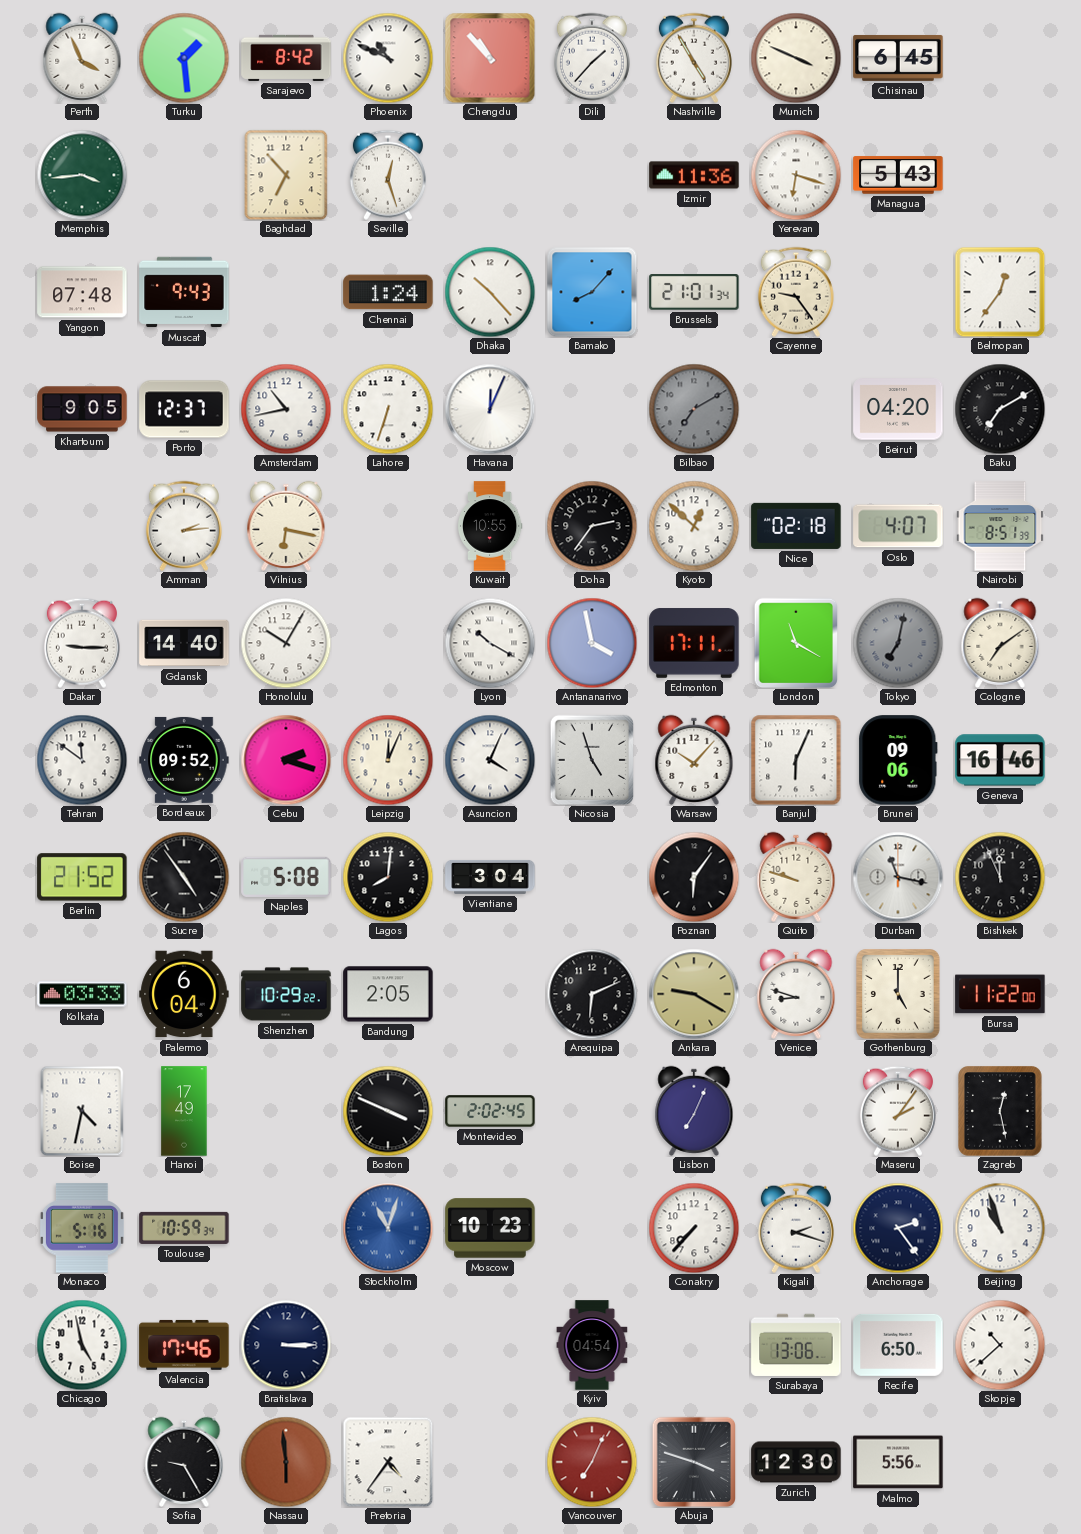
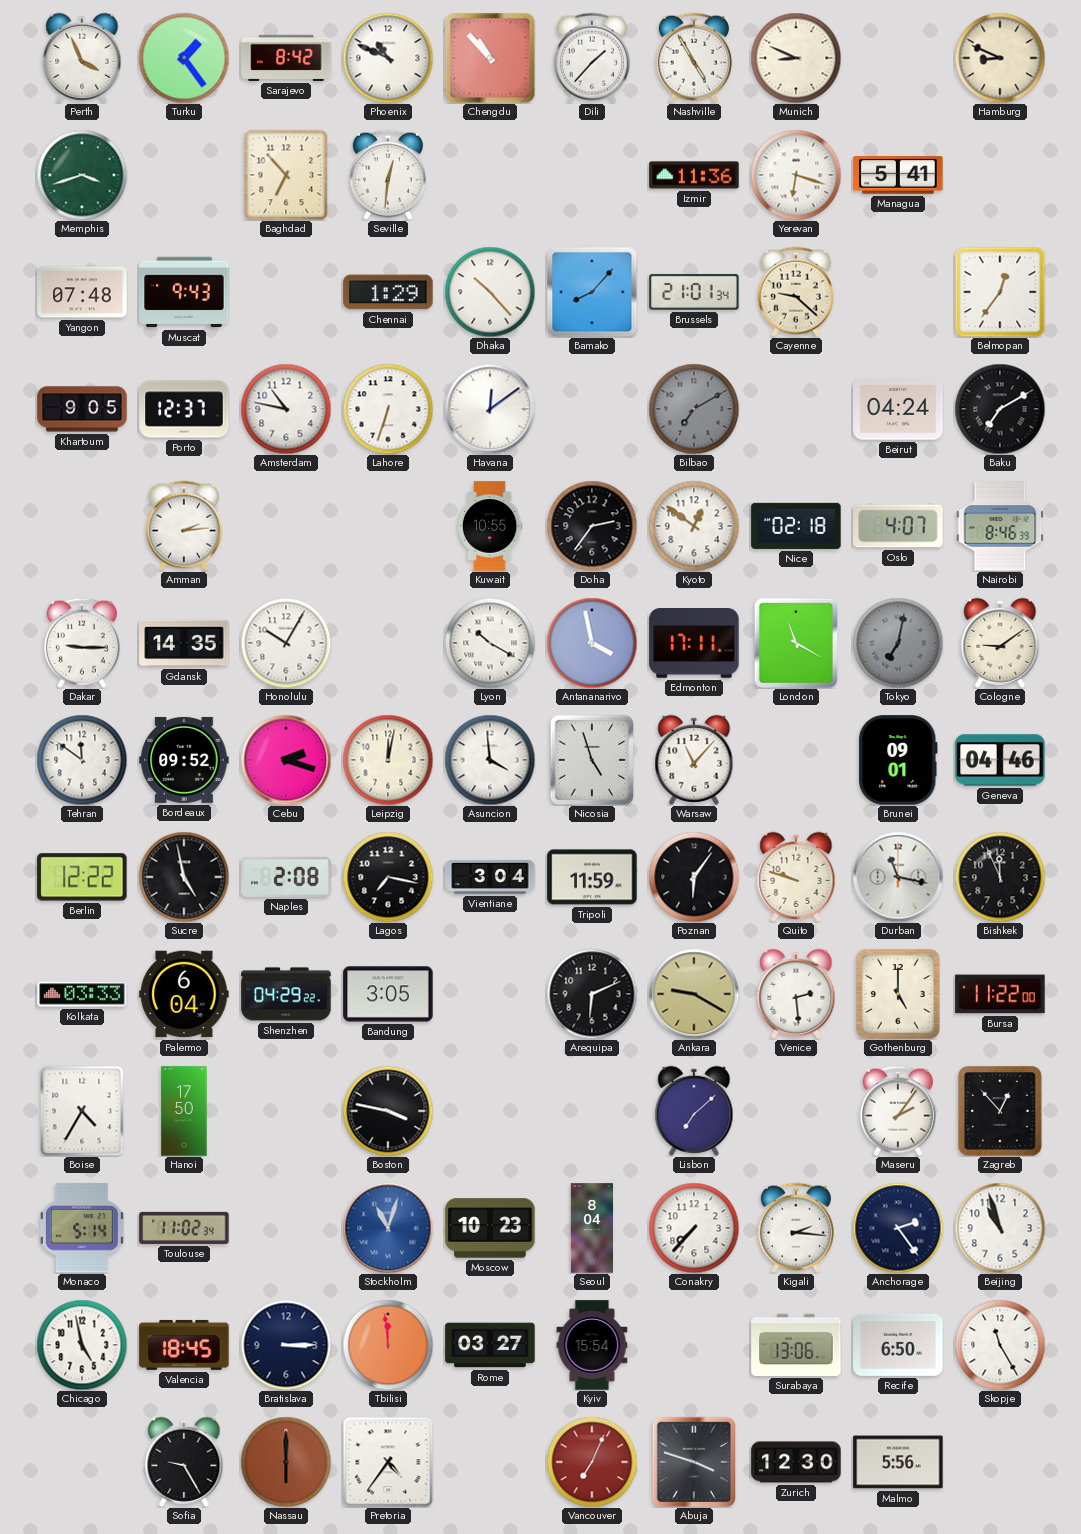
Turku: 1:29 -> 1:24
Munich: 3:49 -> 8:49
Chisinau: 6:45 -> none
Hamburg: none -> 8:49
Memphis: 3:44 -> 3:42
Seville: 12:27 -> 12:31
Managua: 5:43 -> 5:41
Chennai: 1:24 -> 1:29
Cayenne: 9:24 -> 9:22
Amsterdam: 10:43 -> 10:47
Havana: 12:04 -> 12:09
Beirut: 04:20 -> 04:24
Vilnius: 6:17 -> none
Kyoto: 12:52 -> 12:51
Nairobi: 8:51 -> 8:46
Gdansk: 14:40 -> 14:35
Cologne: 7:09 -> 9:09
Leipzig: 12:04 -> 12:02
Asuncion: 4:04 -> 3:59
Warsaw: 10:07 -> 11:07
Banjul: 6:04 -> none
Brunei: 09:06 -> 09:01
Geneva: 16:46 -> 04:46
Berlin: 21:52 -> 12:22
Sucre: 4:54 -> 4:58
Naples: 5:08 -> 2:08
Lagos: 8:01 -> 7:17
Tripoli: none -> 11:59
Shenzhen: 10:29 -> 04:29
Bandung: 2:05 -> 3:05
Venice: 8:48 -> 2:29
Boise: 4:32 -> 4:35
Hanoi: 17:49 -> 17:50
Boston: 3:49 -> 3:47
Montevideo: 2:02 -> none
Lisbon: 7:04 -> 7:08
Zagreb: 12:28 -> 12:53
Monaco: 5:16 -> 5:14
Toulouse: 10:59 -> 11:02
Seoul: none -> 8:04
Kigali: 2:18 -> 2:16
Valencia: 17:46 -> 18:45
Tbilisi: none -> 11:59
Rome: none -> 03:27
Kyiv: 04:54 -> 15:54
Skopje: 10:38 -> 11:25
Nassau: 5:59 -> 6:00
